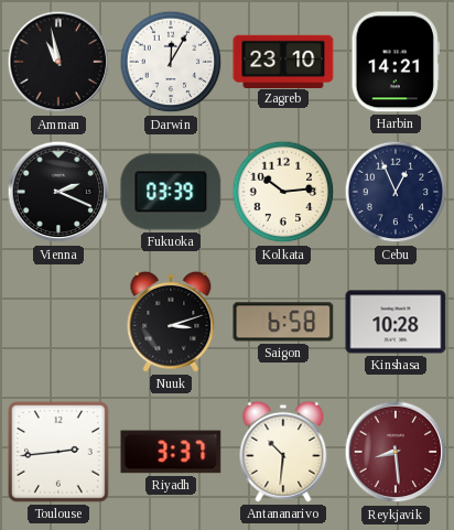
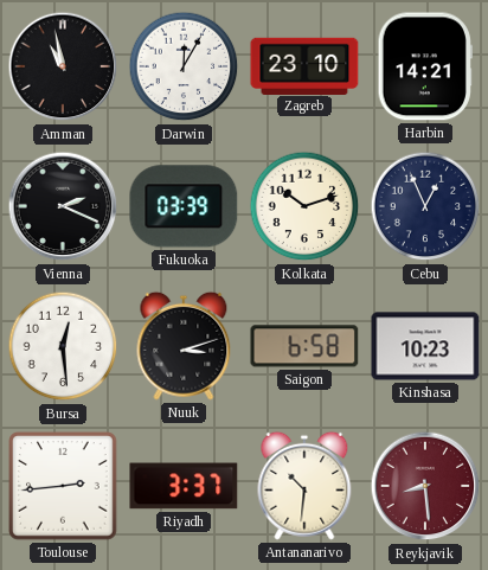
Kolkata: 10:14 -> 10:12
Bursa: none -> 12:29
Kinshasa: 10:28 -> 10:23
